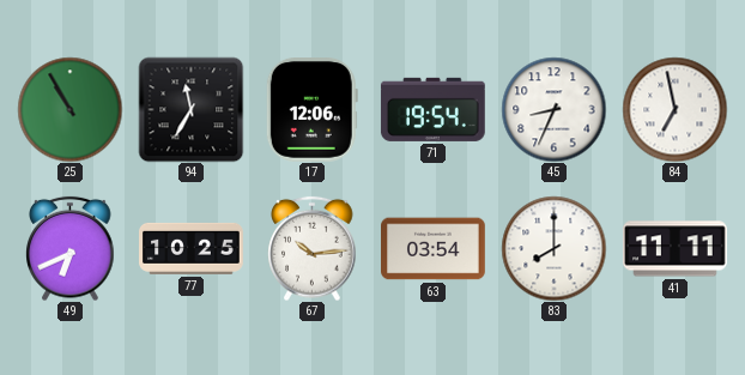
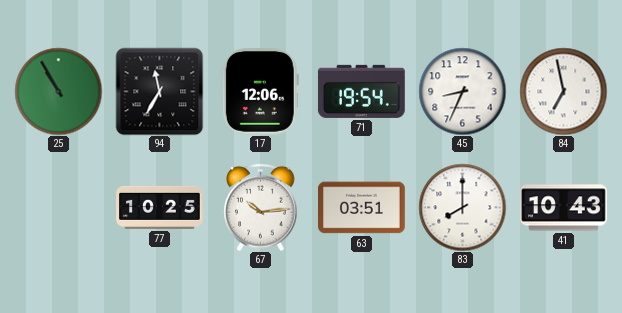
49: 6:41 -> none
63: 03:54 -> 03:51
41: 11:11 -> 10:43
